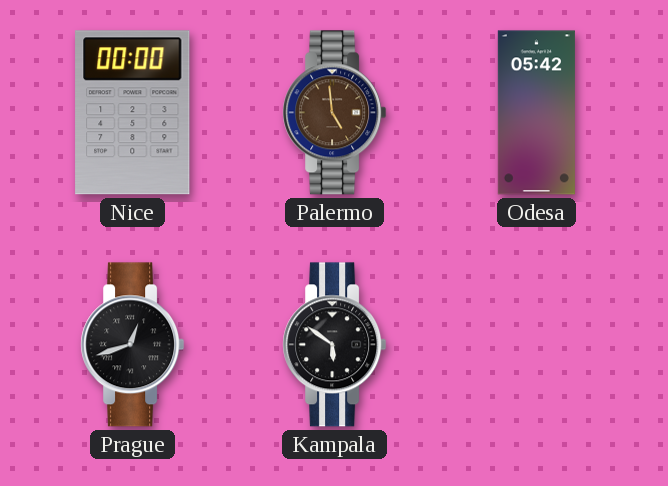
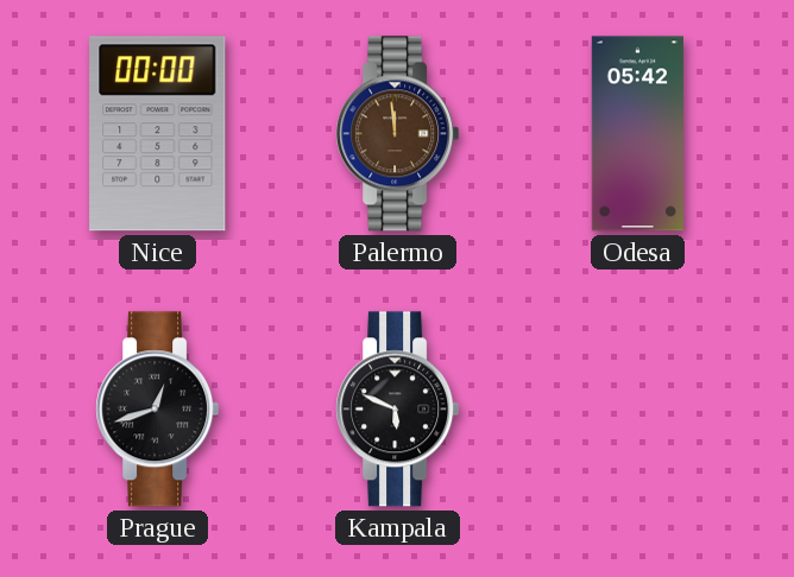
Palermo: 4:59 -> 11:59
Kampala: 5:51 -> 5:49
